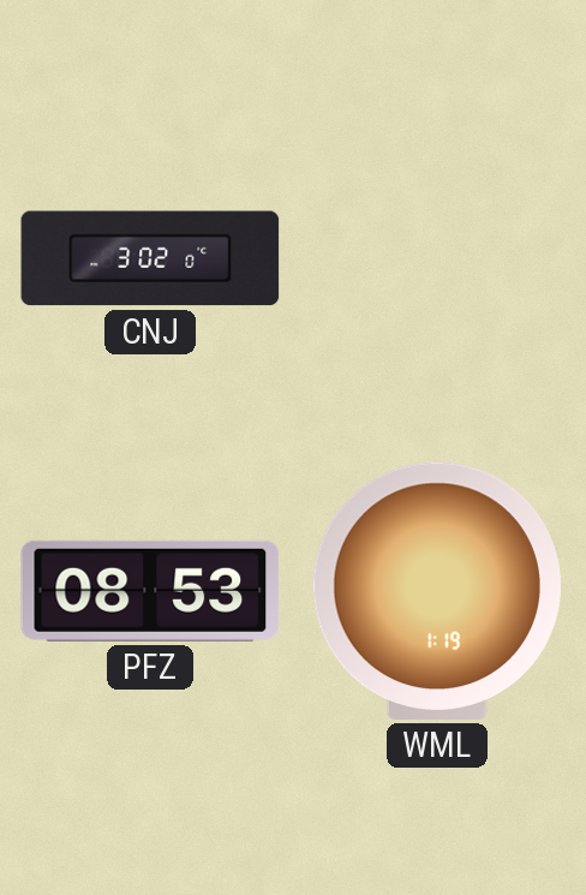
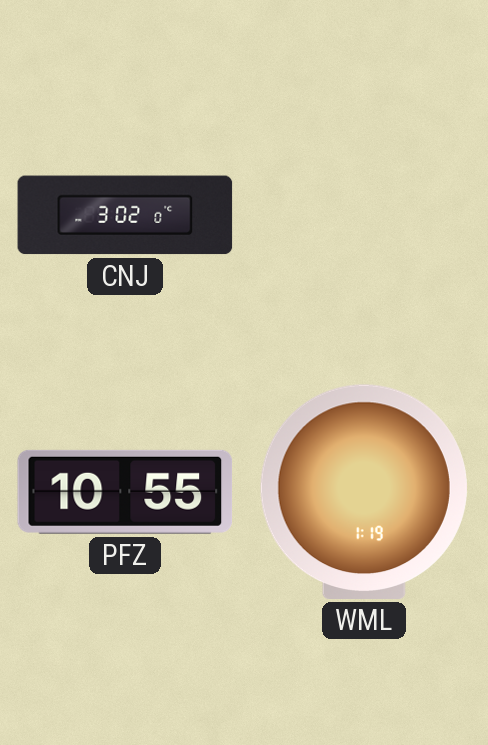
PFZ: 08:53 -> 10:55
